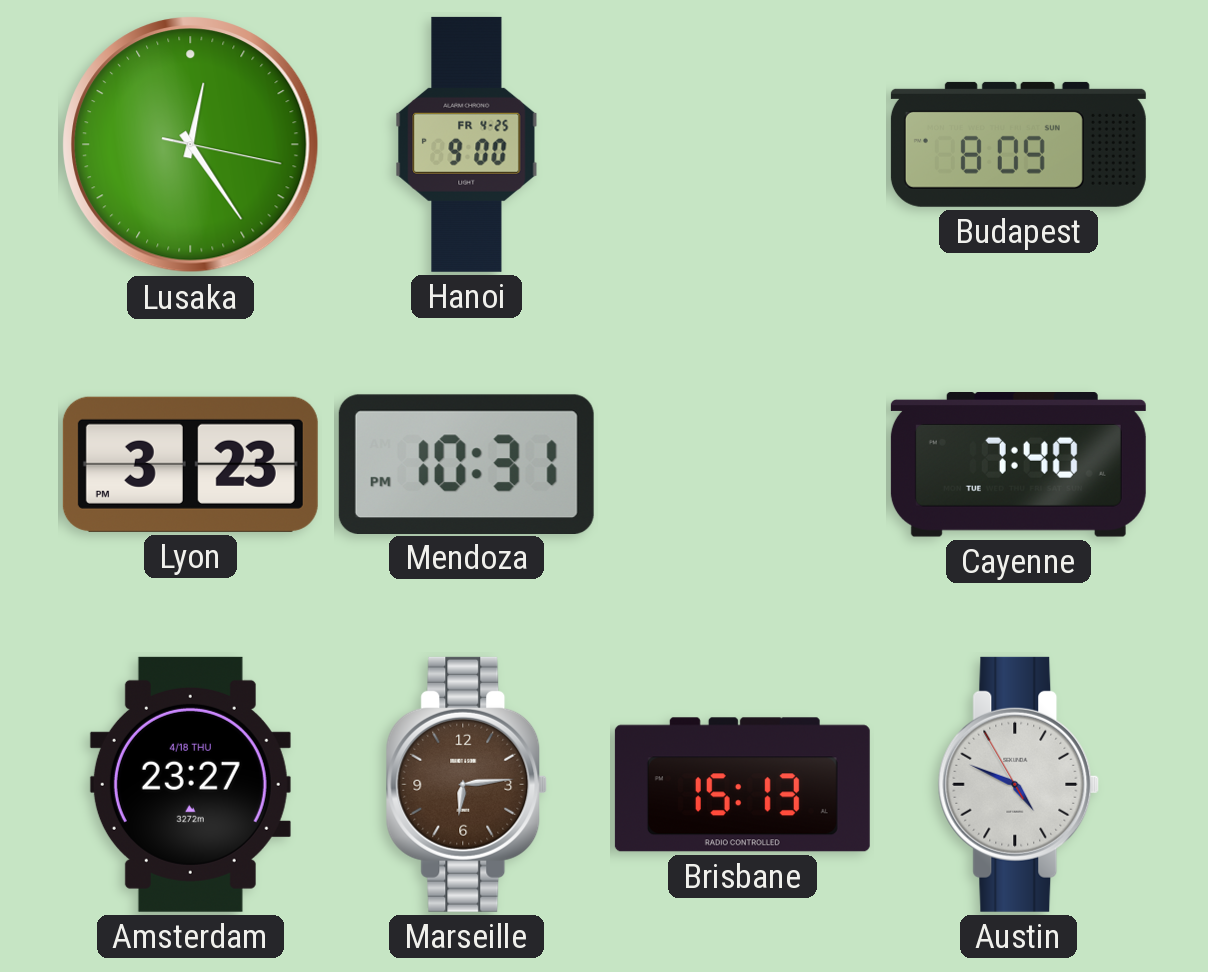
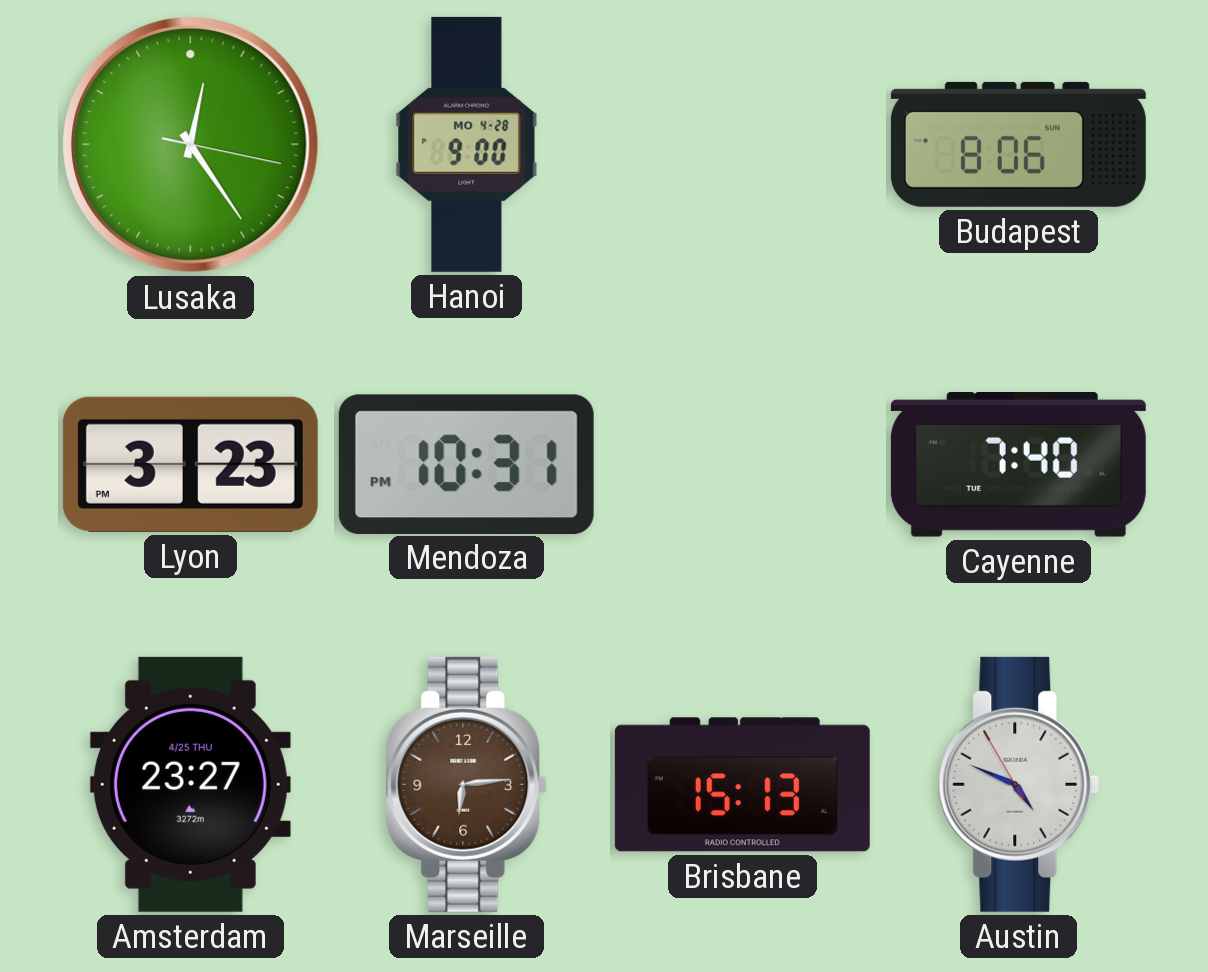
Hanoi date: FR 4-25 -> MO 4-28
Budapest: 8:09 -> 8:06
Amsterdam date: 4/18 THU -> 4/25 THU
